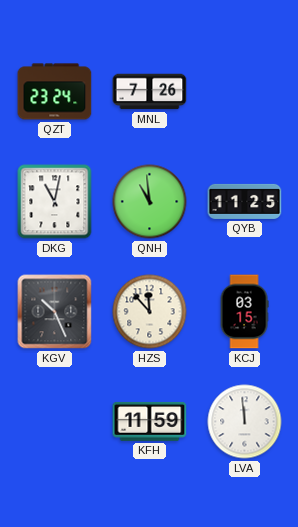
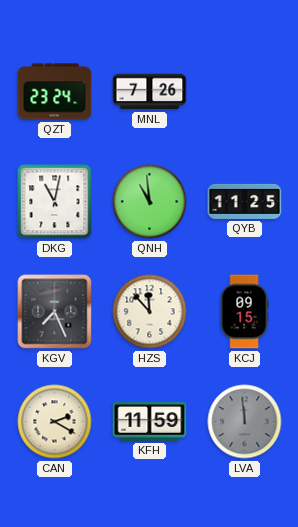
KGV: 10:26 -> 7:26
KCJ: 03:15 -> 09:15
CAN: none -> 2:20
LVA dial: white -> grey
